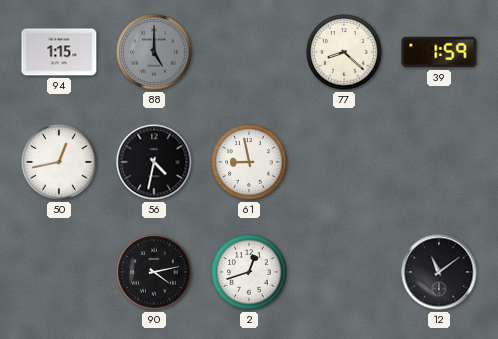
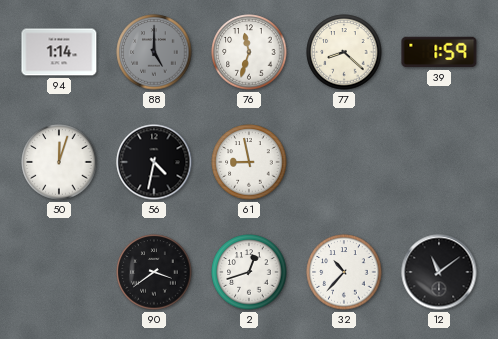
94: 1:15 -> 1:14
76: none -> 11:33
50: 12:43 -> 12:03
90: 4:13 -> 3:39
32: none -> 10:37
